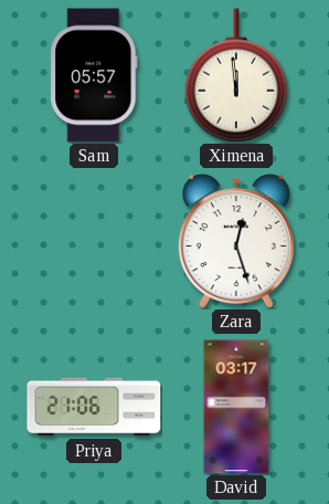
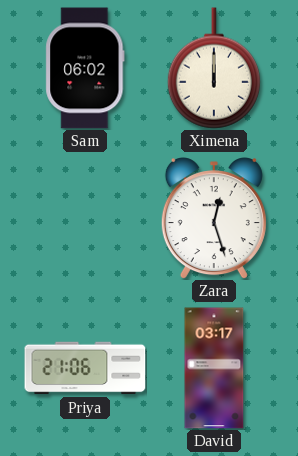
Sam: 05:57 -> 06:02
Ximena: 11:59 -> 12:00
